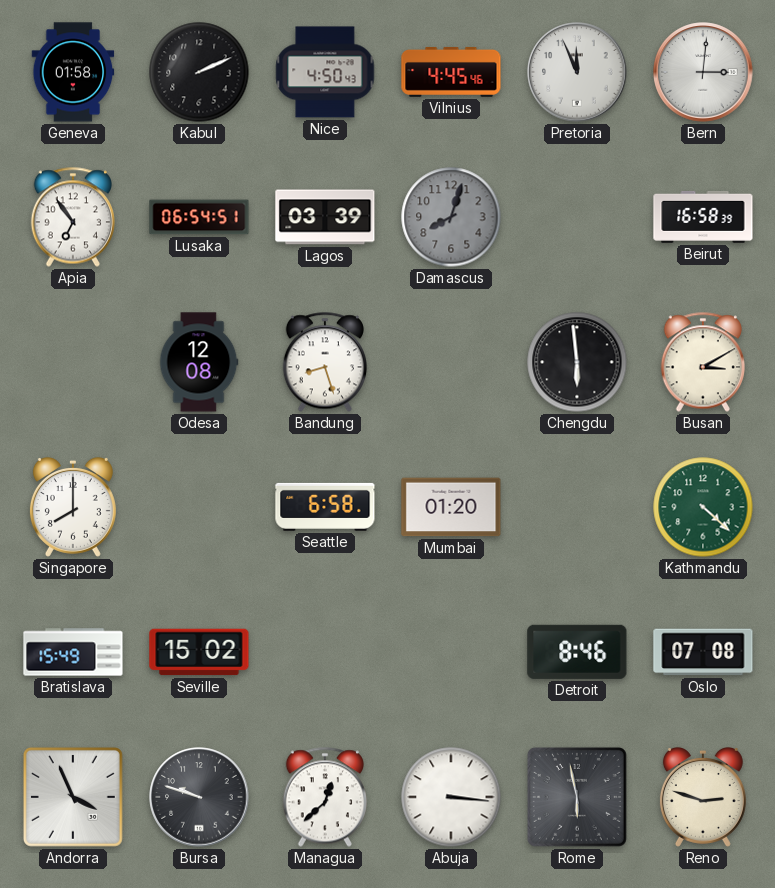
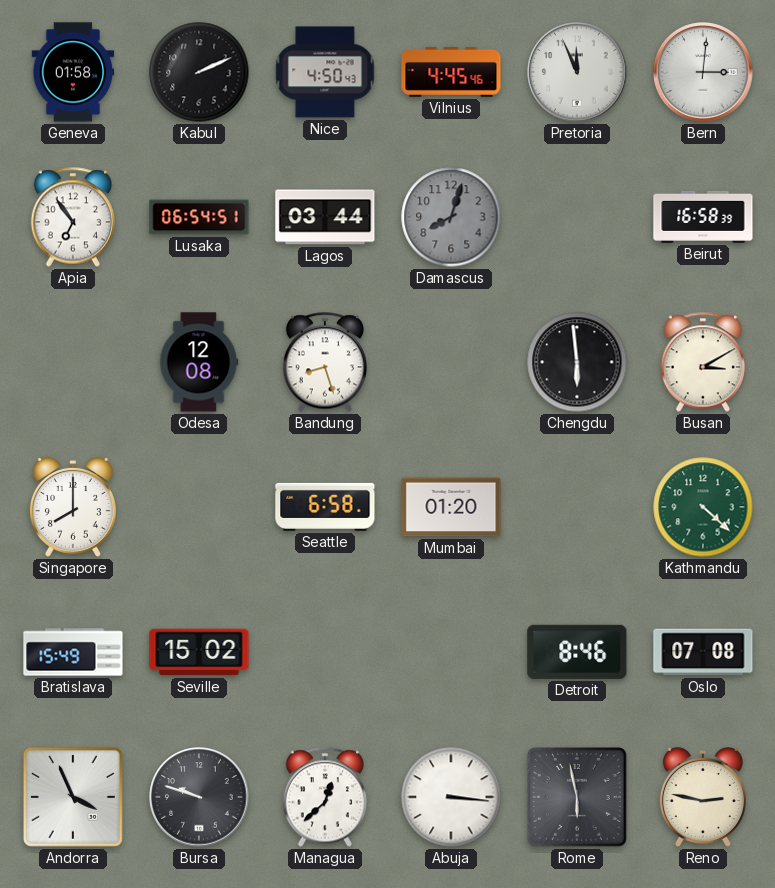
Lagos: 03:39 -> 03:44
Reno: 2:48 -> 2:47
